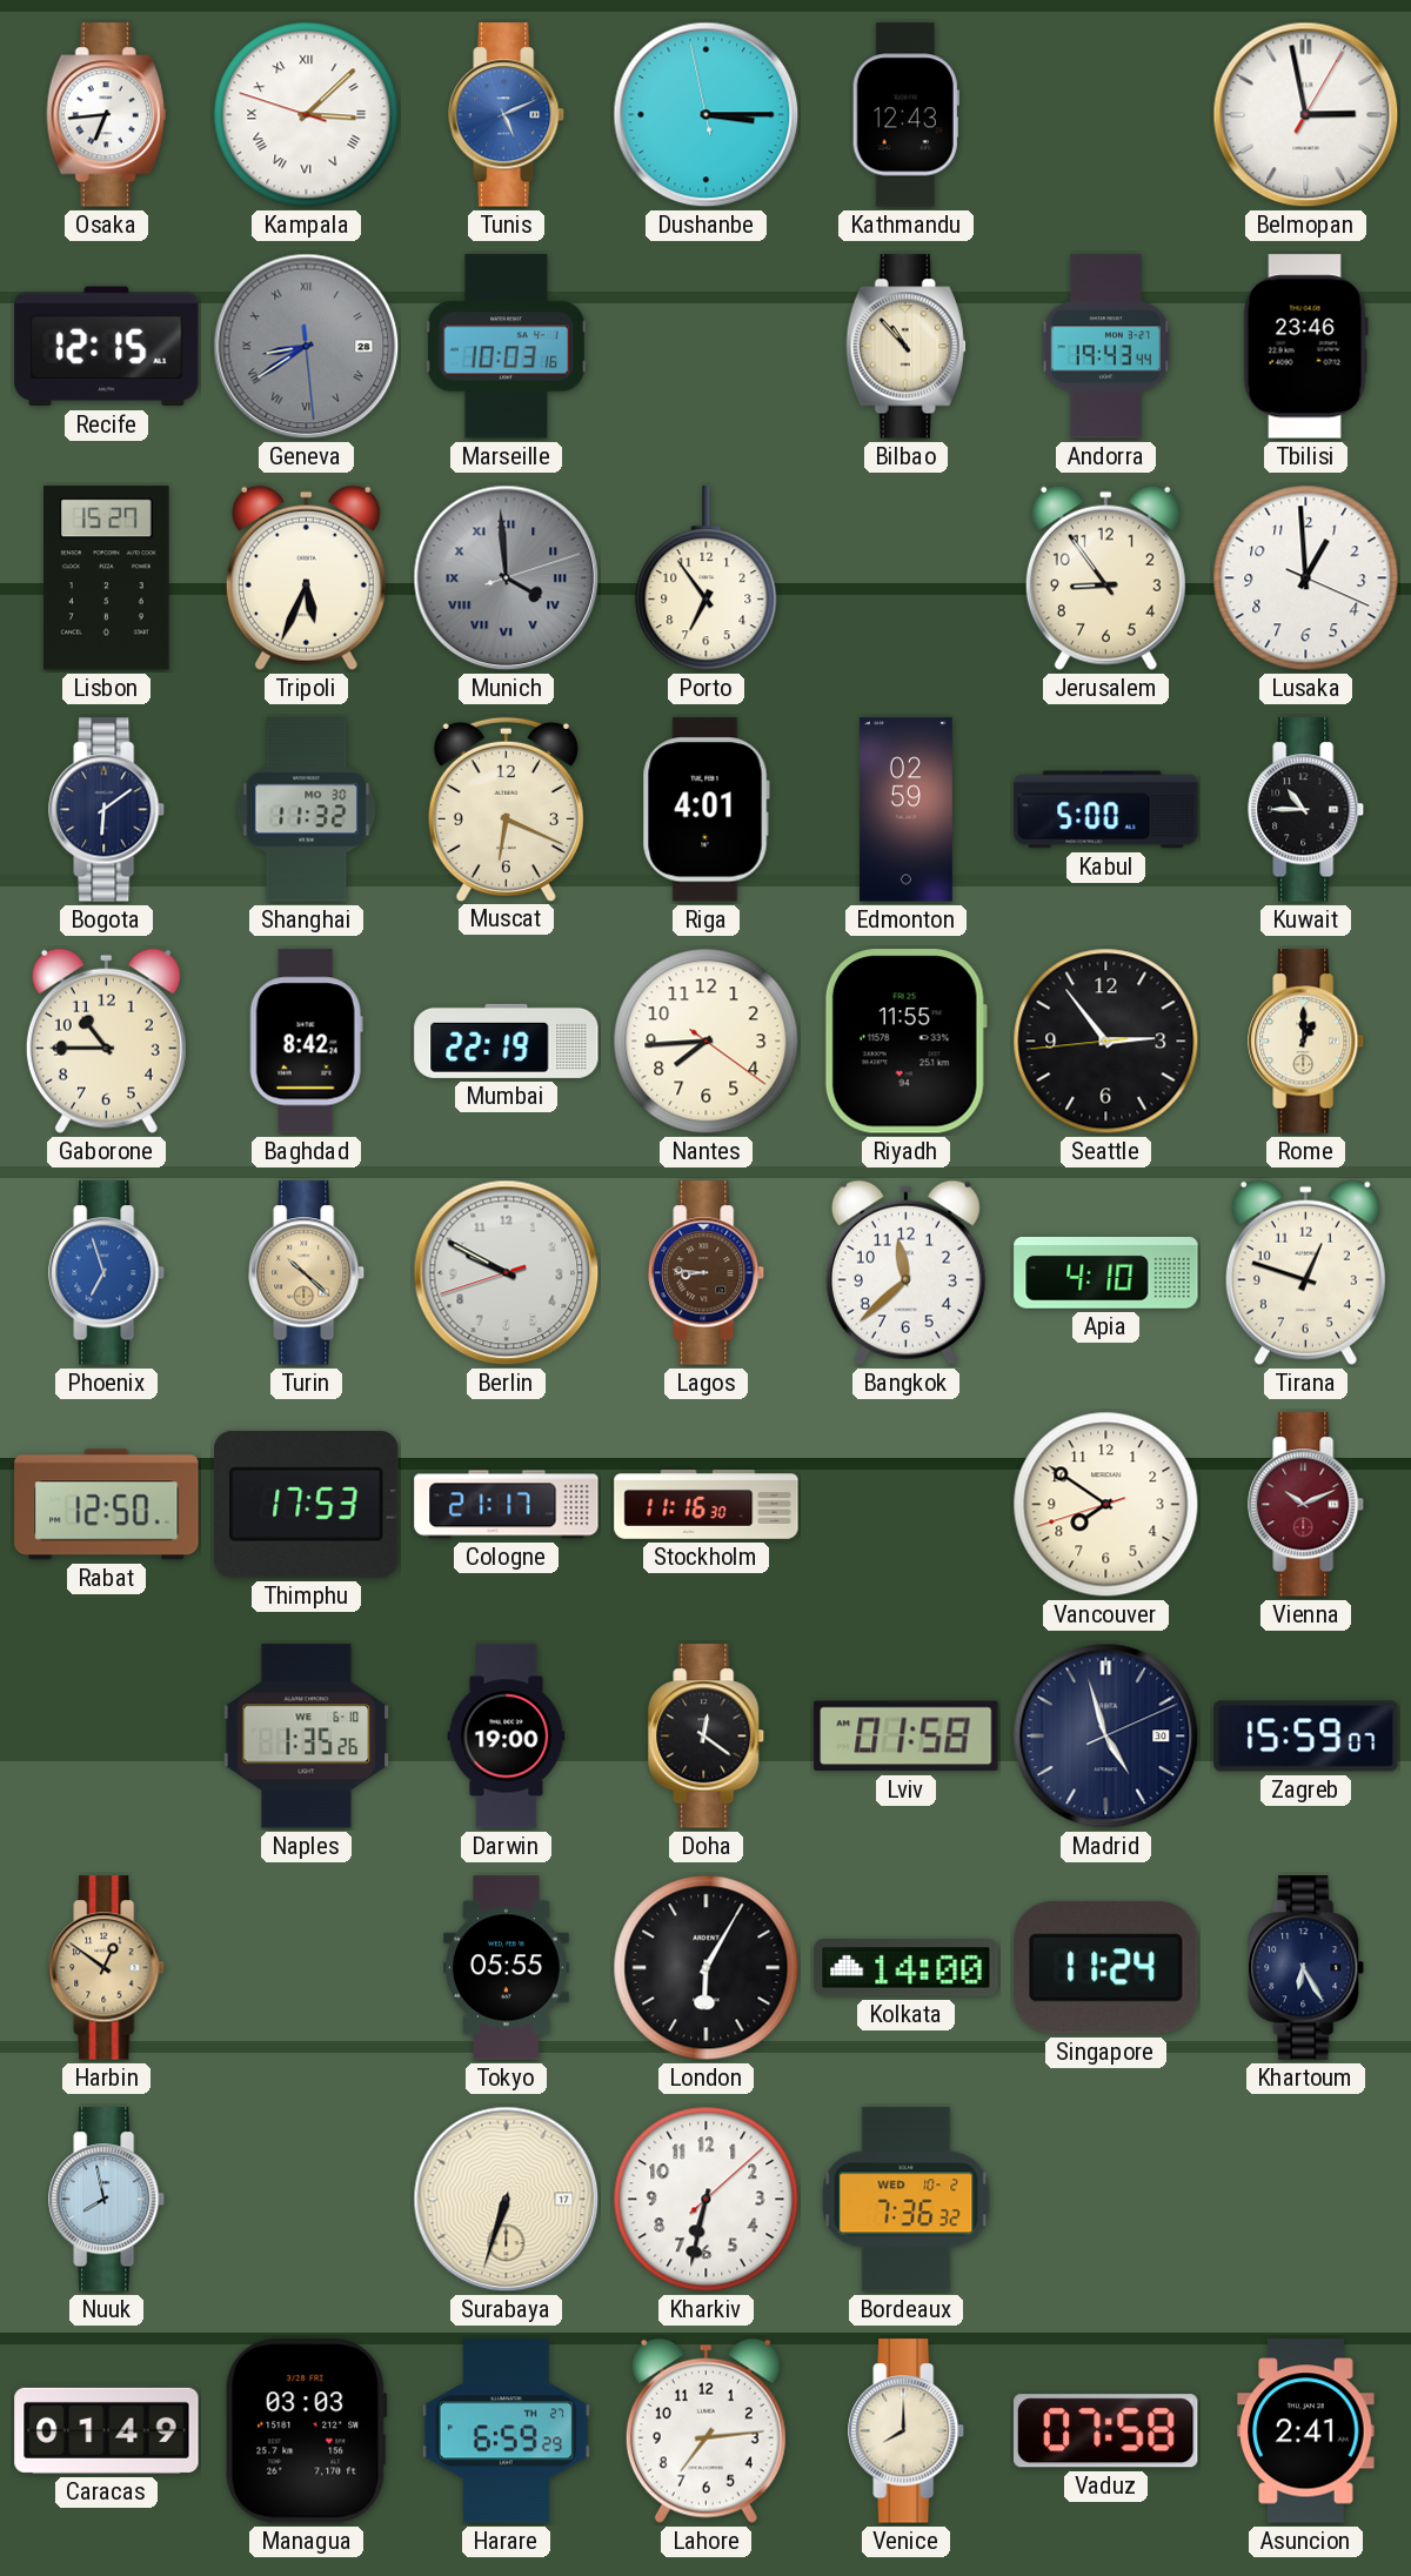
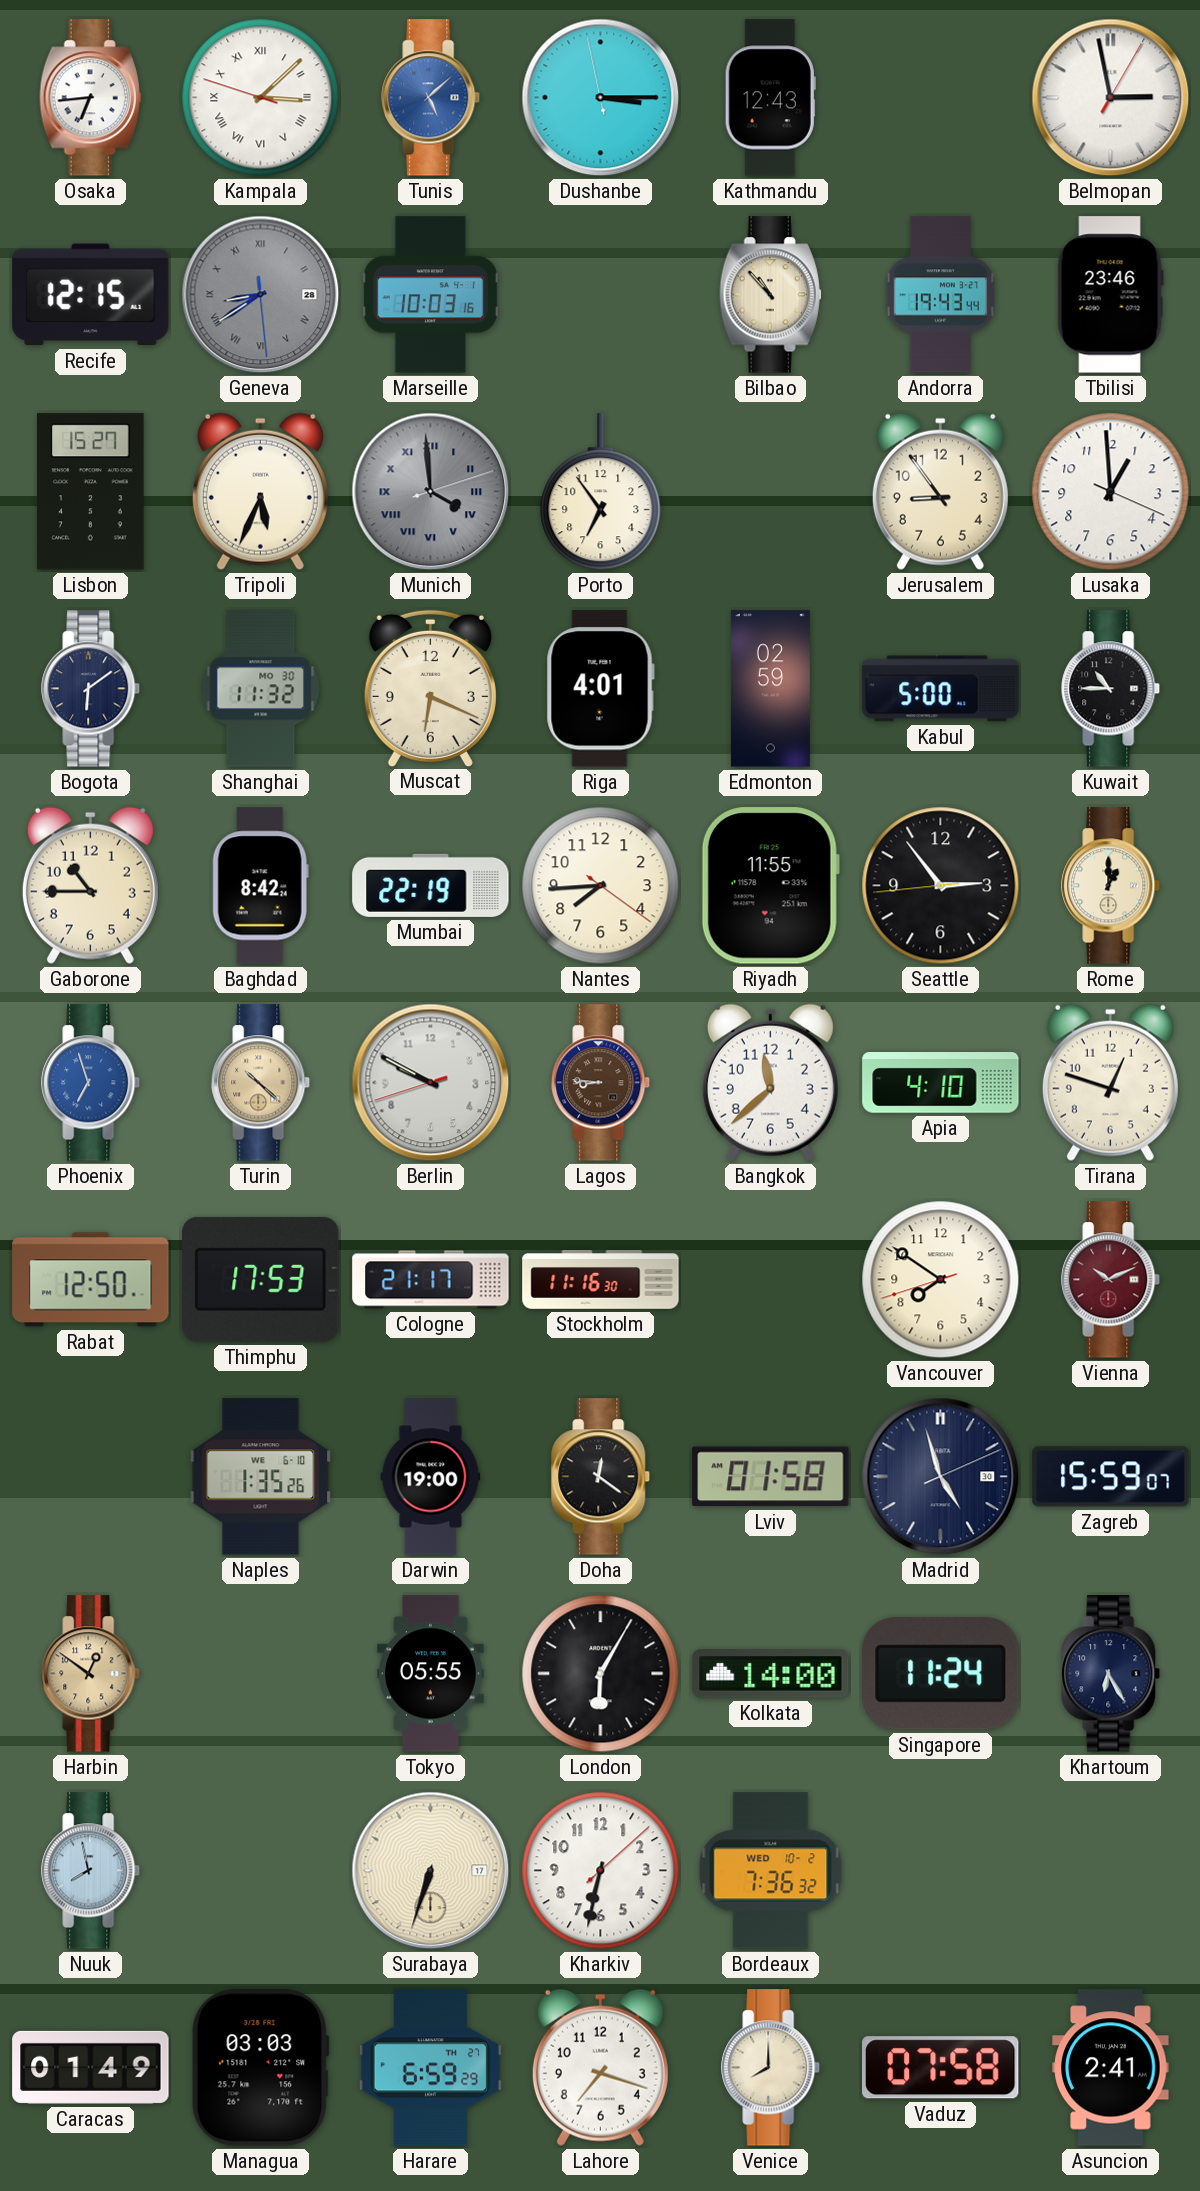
Tunis: 5:11 -> 5:08
Lahore: 7:14 -> 7:18
